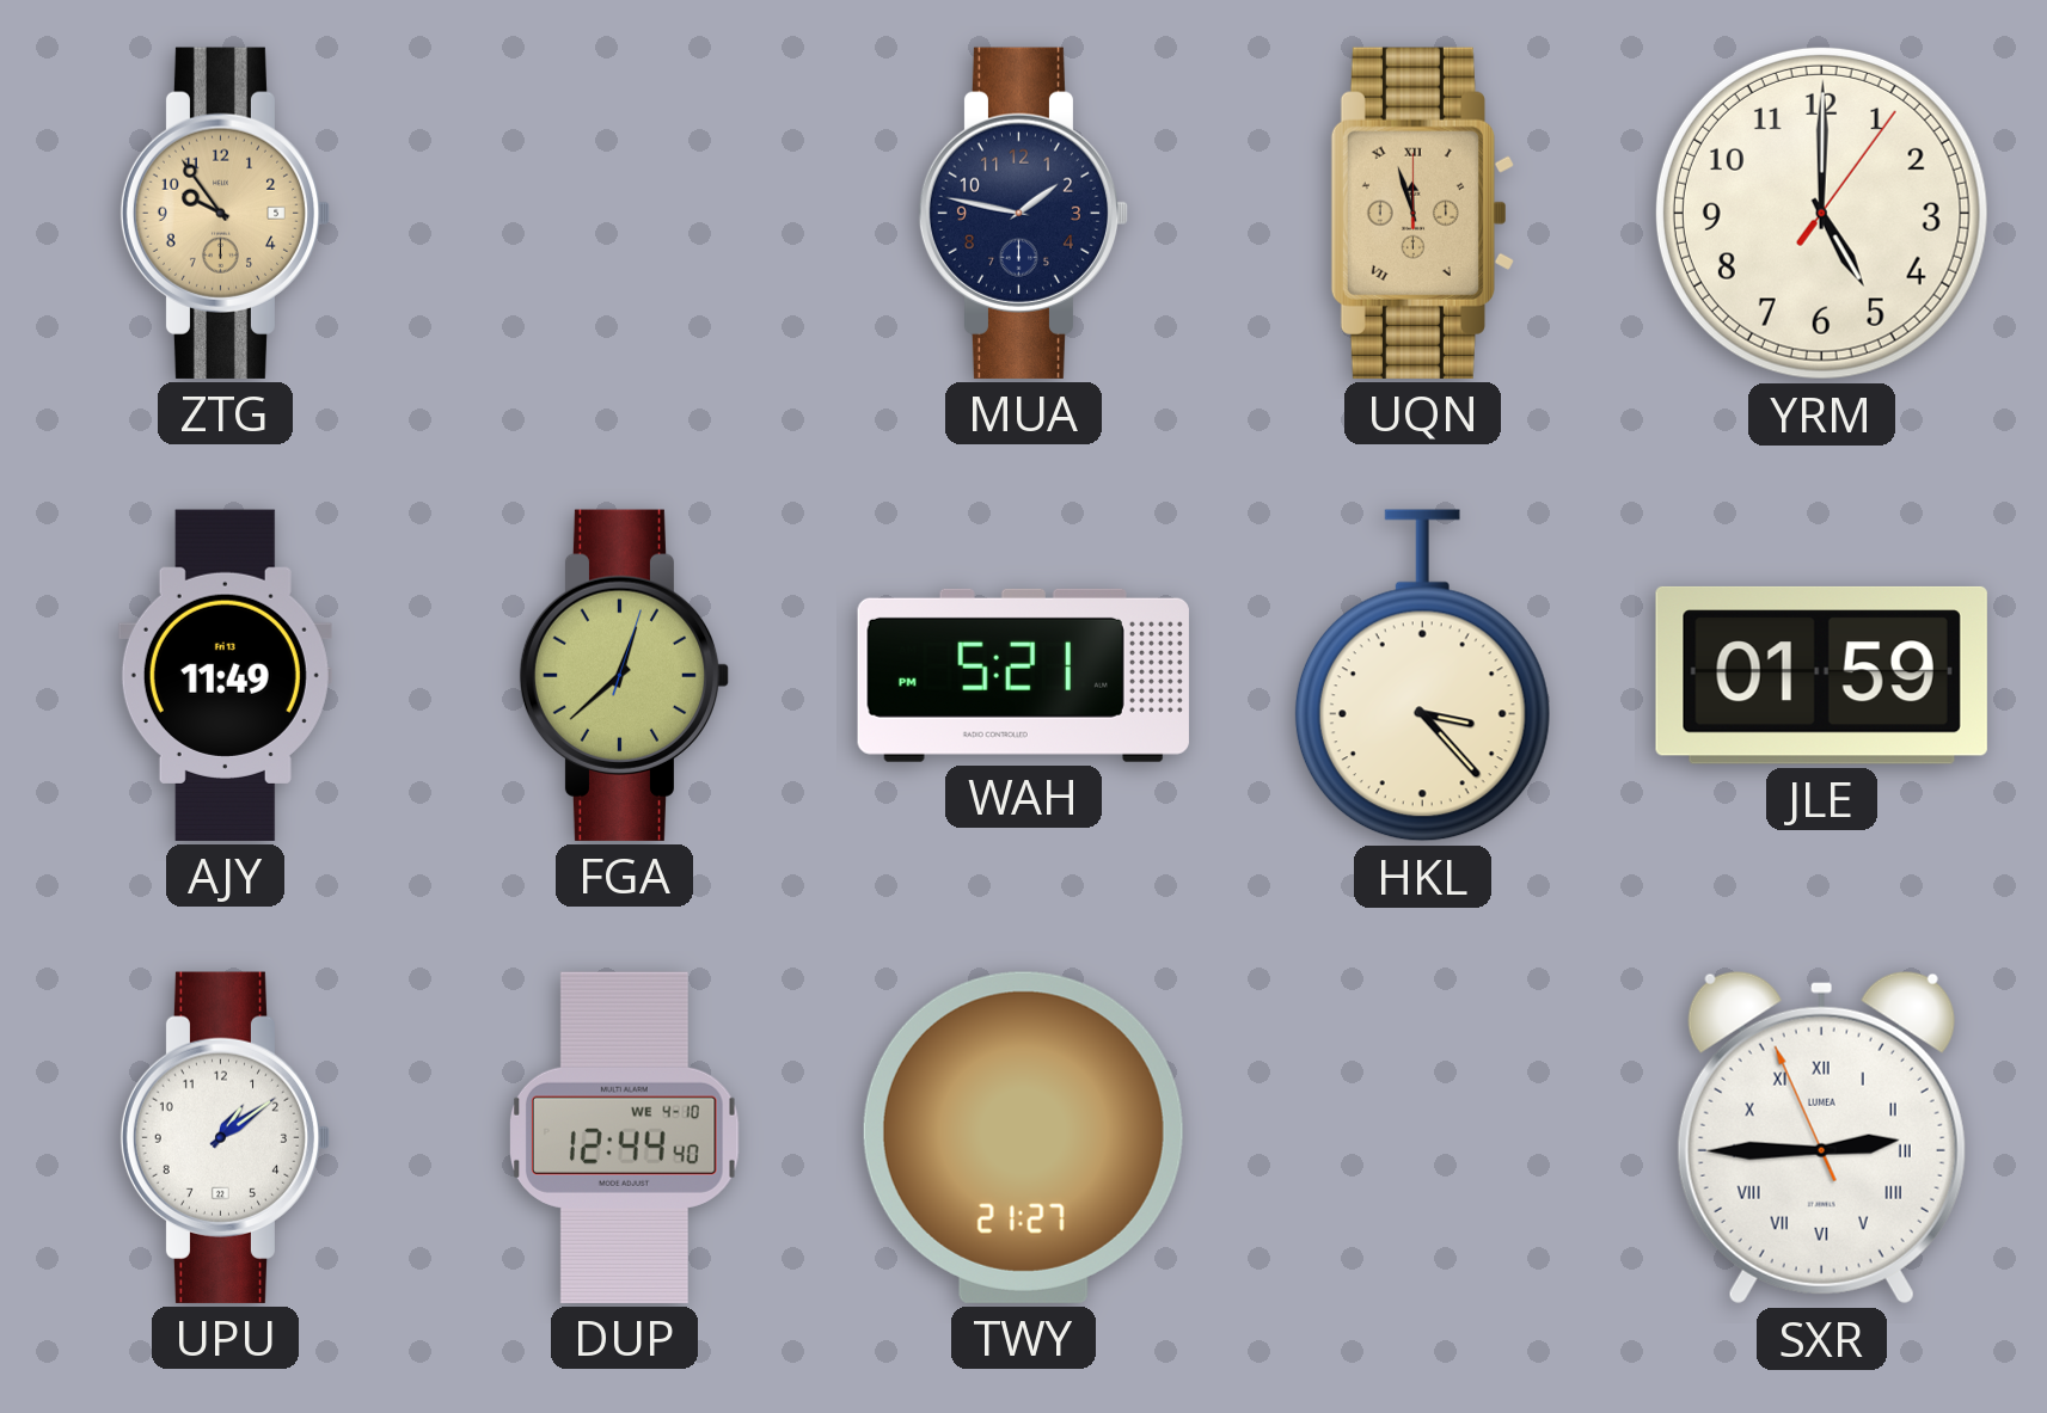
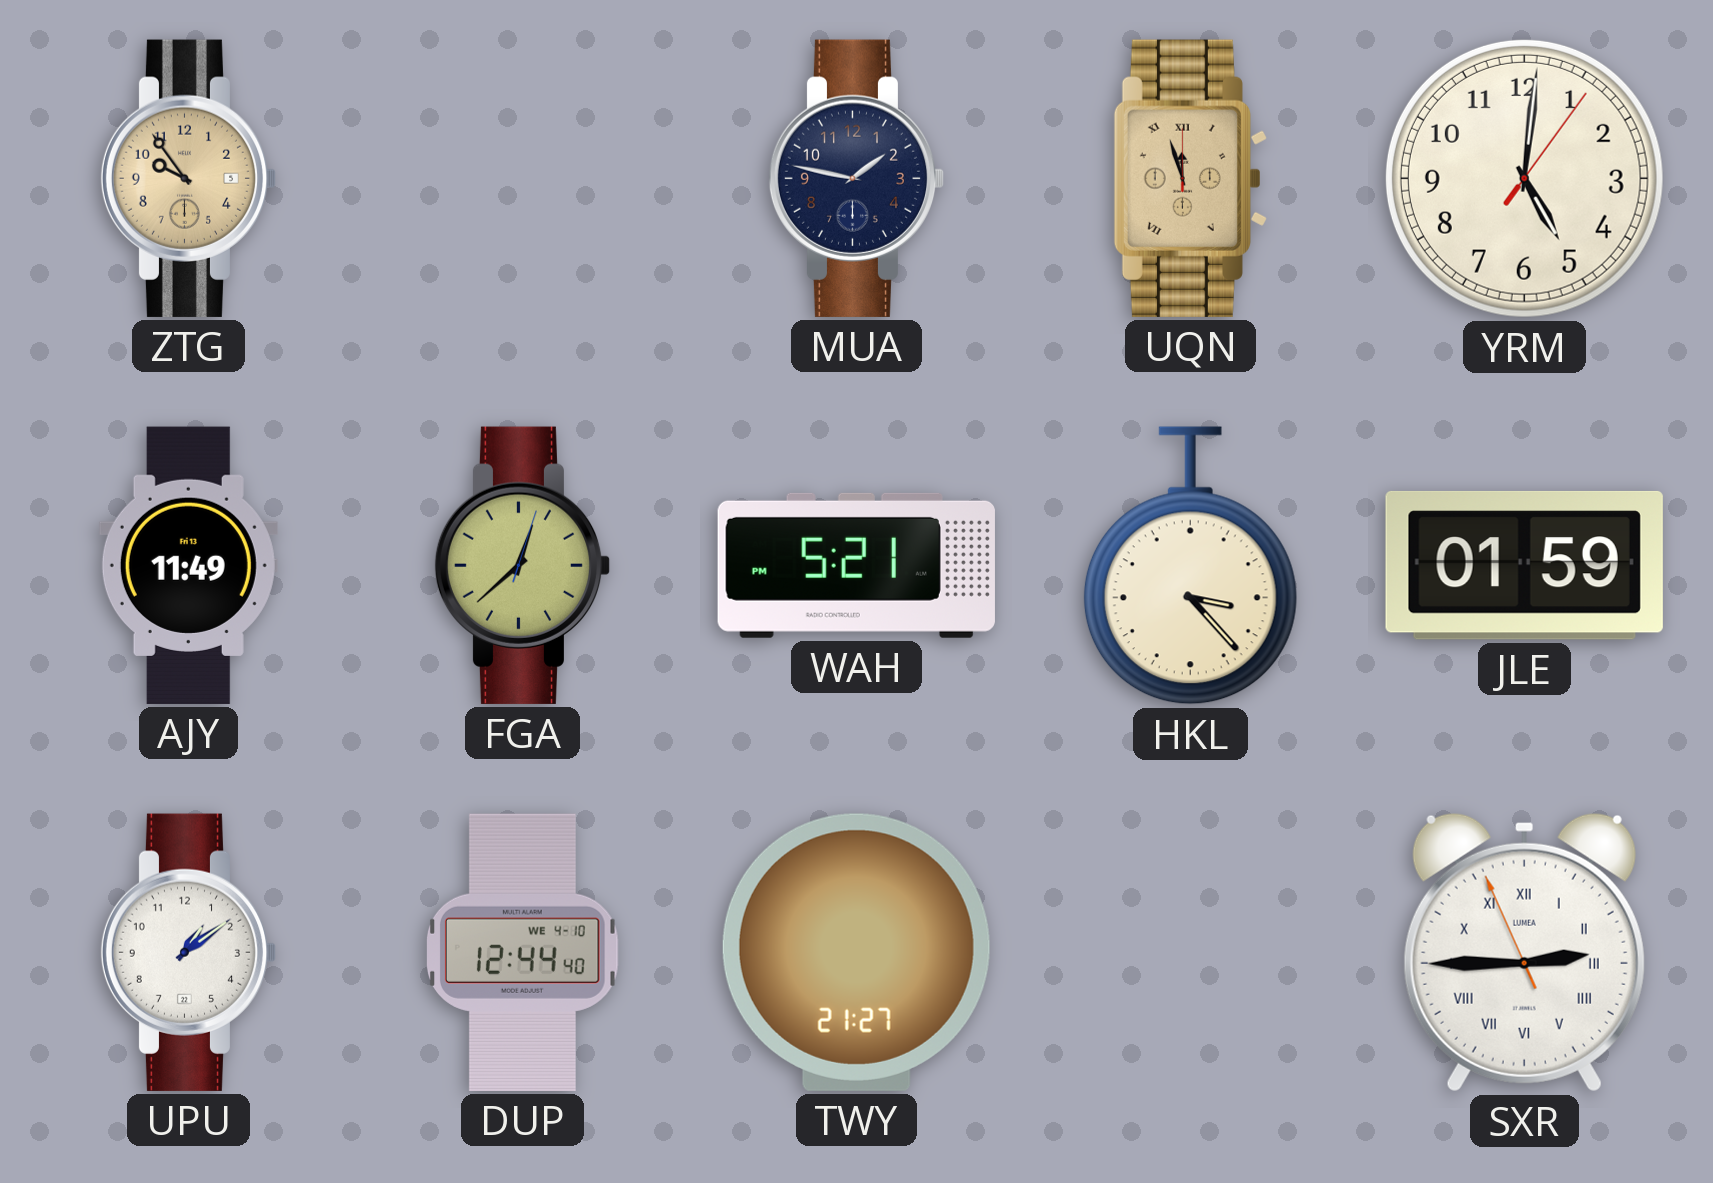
YRM: 5:00 -> 5:01
